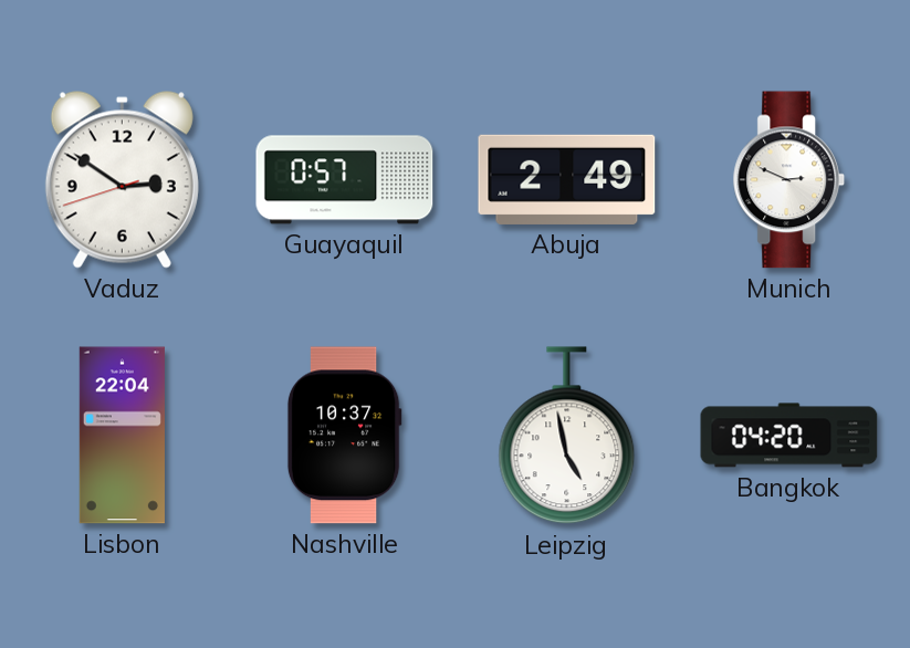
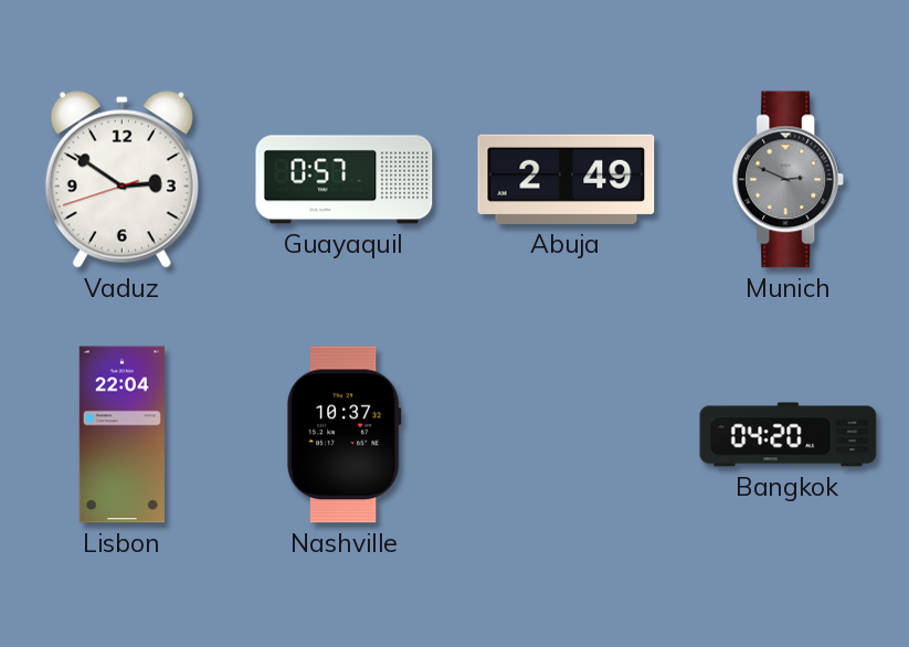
Munich dial: white -> grey
Leipzig: 4:58 -> none
